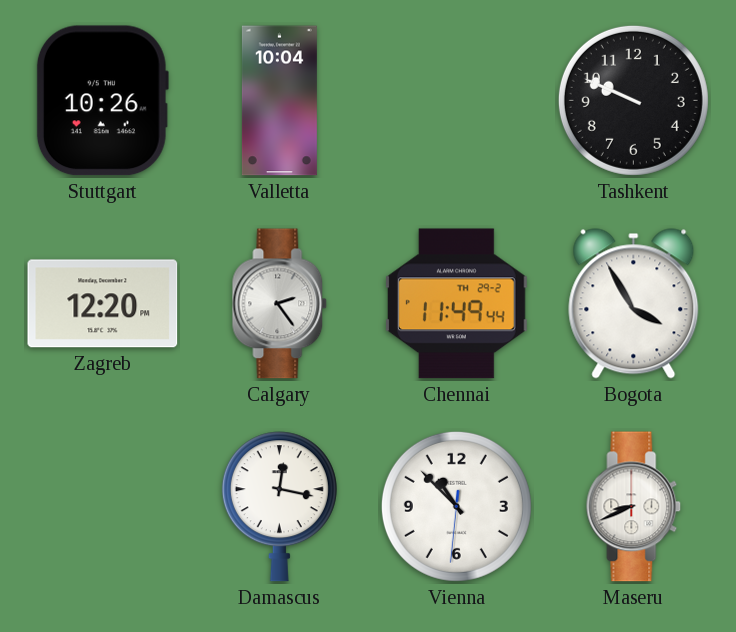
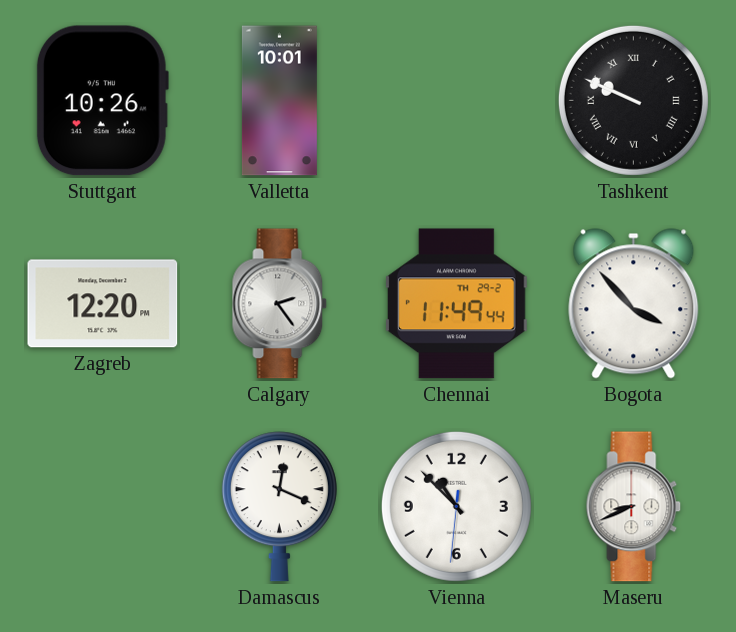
Valletta: 10:04 -> 10:01
Tashkent numerals: Arabic -> Roman
Bogota: 3:55 -> 3:53
Damascus: 12:17 -> 12:19
